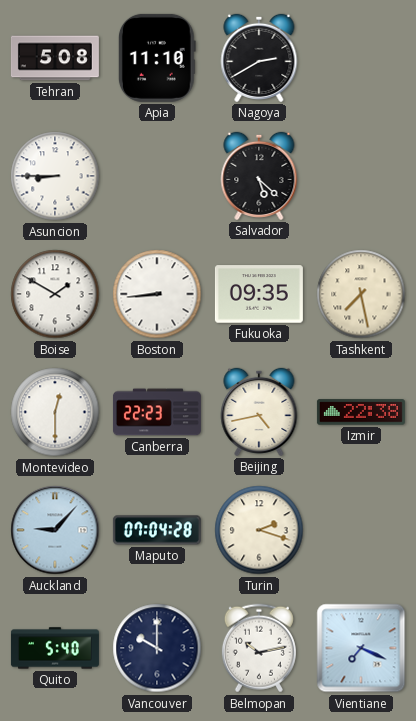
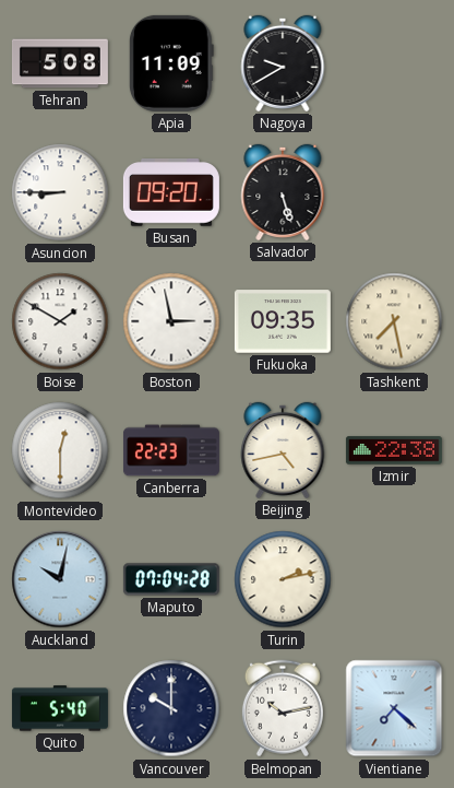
Apia: 11:10 -> 11:09
Nagoya: 2:40 -> 9:40
Busan: none -> 09:20
Salvador: 5:22 -> 5:27
Boston: 8:44 -> 2:58
Auckland: 9:07 -> 10:02
Turin: 2:18 -> 2:13
Vientiane: 7:19 -> 7:22
